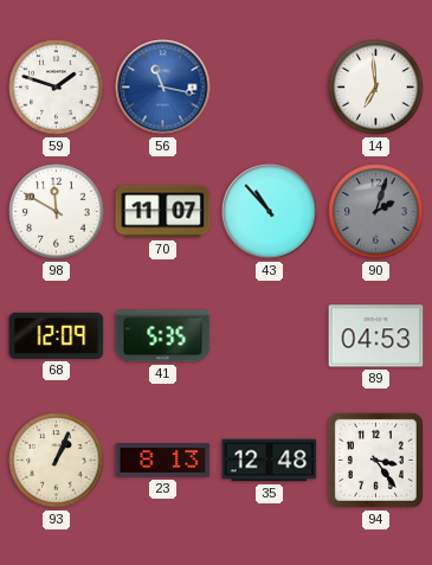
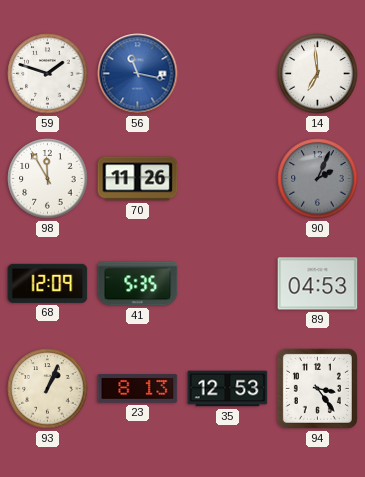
98: 11:50 -> 11:55
70: 11:07 -> 11:26
43: 10:53 -> none
90: 2:03 -> 2:04
35: 12:48 -> 12:53
